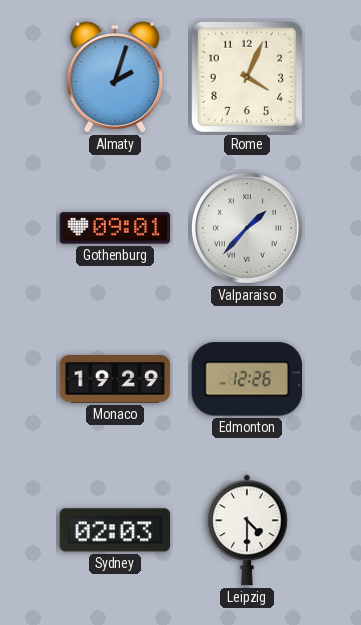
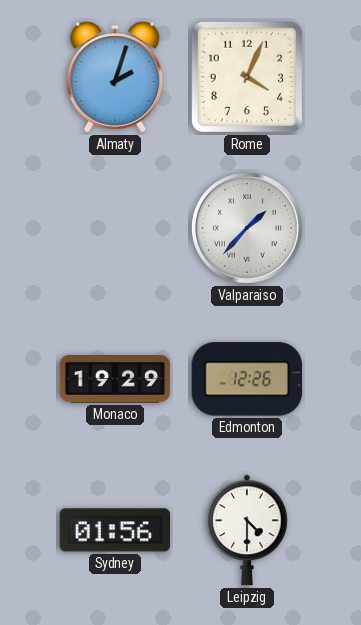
Gothenburg: 09:01 -> none
Sydney: 02:03 -> 01:56
